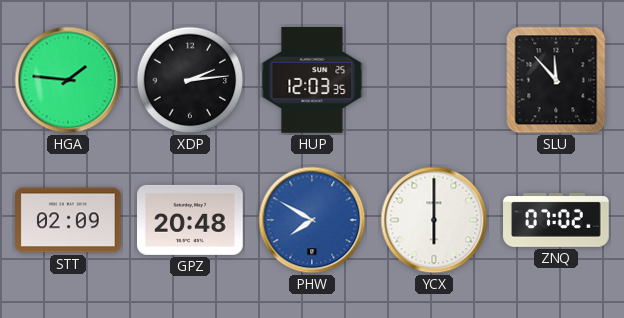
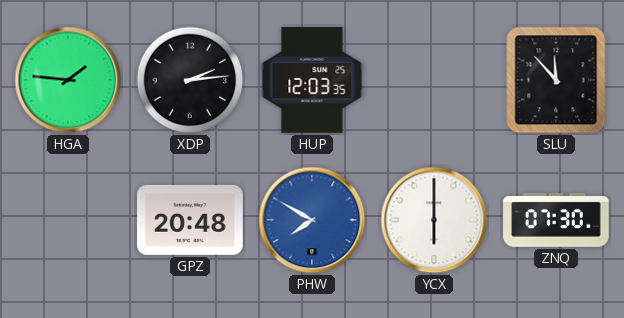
STT: 02:09 -> none
ZNQ: 07:02 -> 07:30
